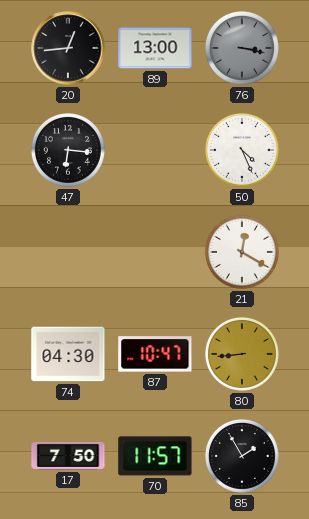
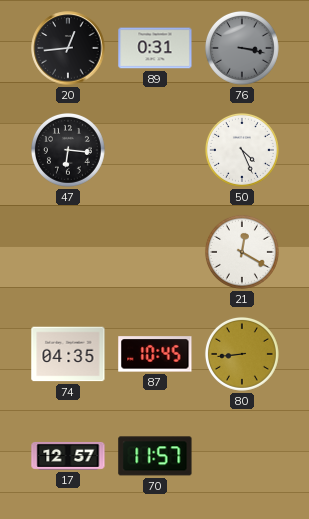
89: 13:00 -> 0:31
74: 04:30 -> 04:35
87: 10:47 -> 10:45
17: 7:50 -> 12:57
85: 1:55 -> none
